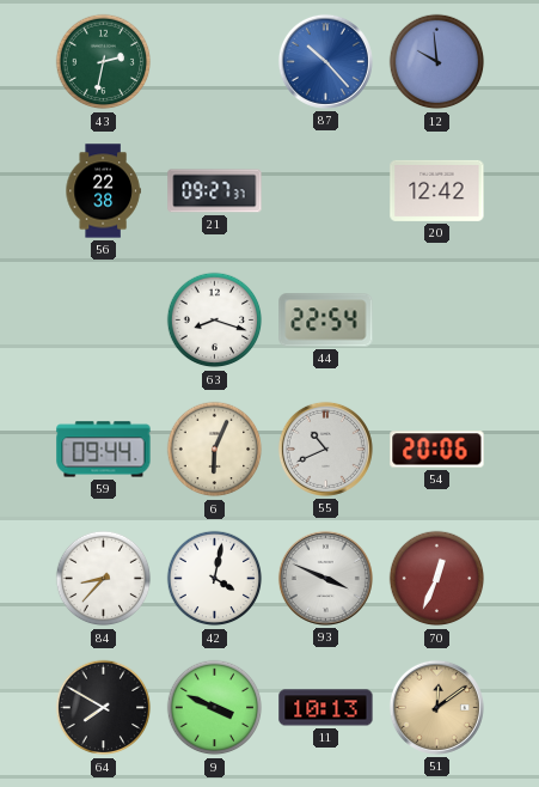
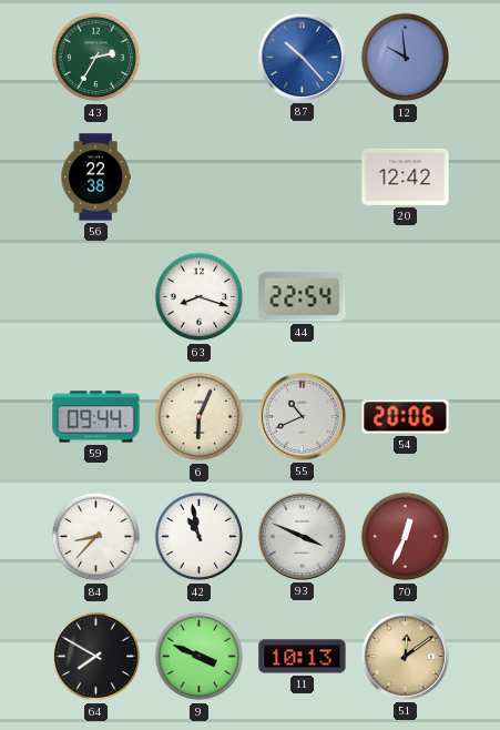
43: 2:32 -> 2:35
21: 09:27 -> none
42: 4:02 -> 10:58
